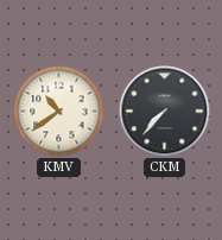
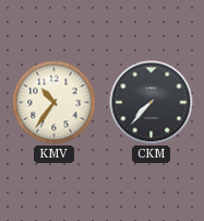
KMV: 10:39 -> 10:36
